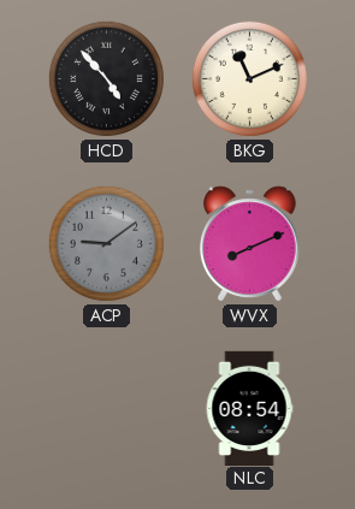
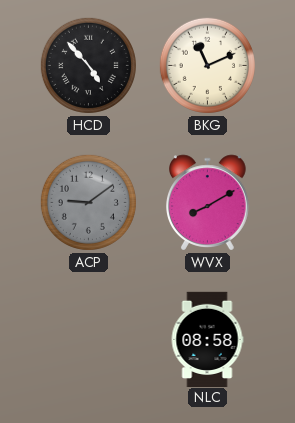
WVX: 8:11 -> 8:10
NLC: 08:54 -> 08:58
